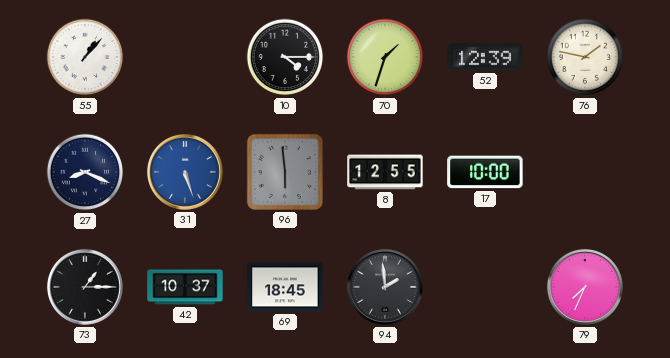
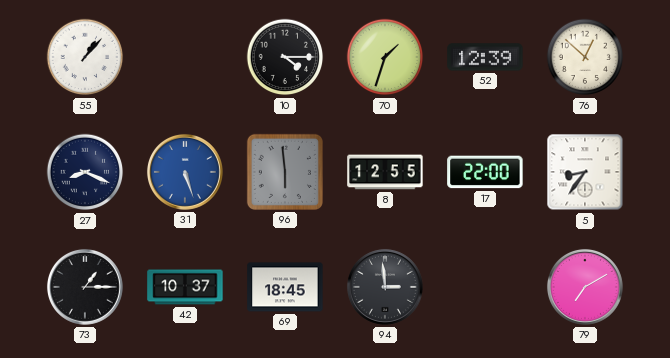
76: 1:47 -> 12:52
17: 10:00 -> 22:00
5: none -> 8:36
94: 1:59 -> 2:59
79: 7:34 -> 7:10
